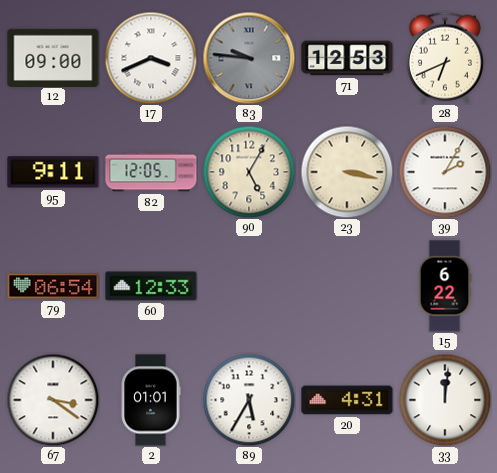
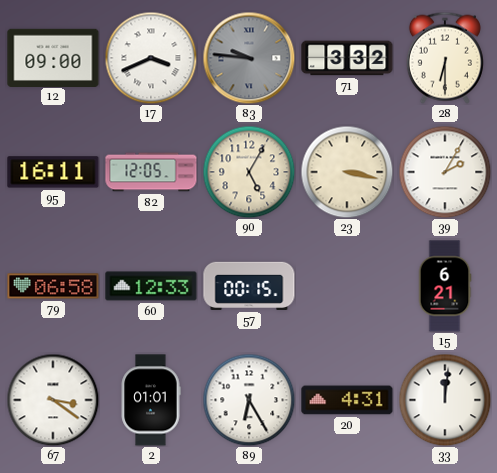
71: 12:53 -> 3:32
28: 6:41 -> 6:30
95: 9:11 -> 16:11
79: 06:54 -> 06:58
57: none -> 00:15
15: 6:22 -> 6:21
89: 5:35 -> 6:25
